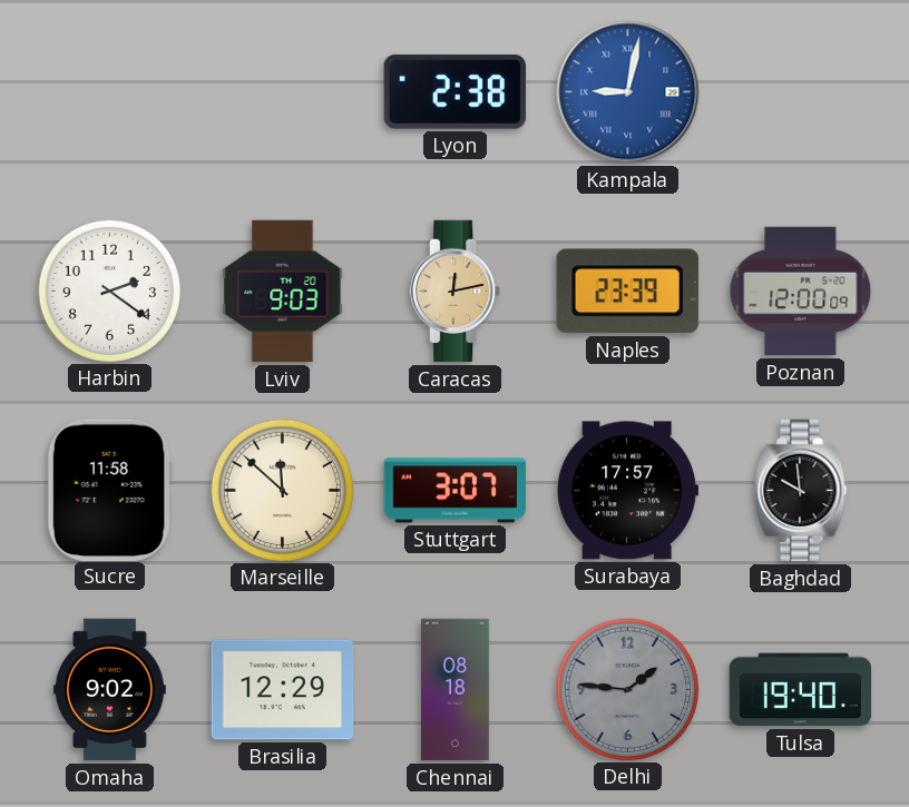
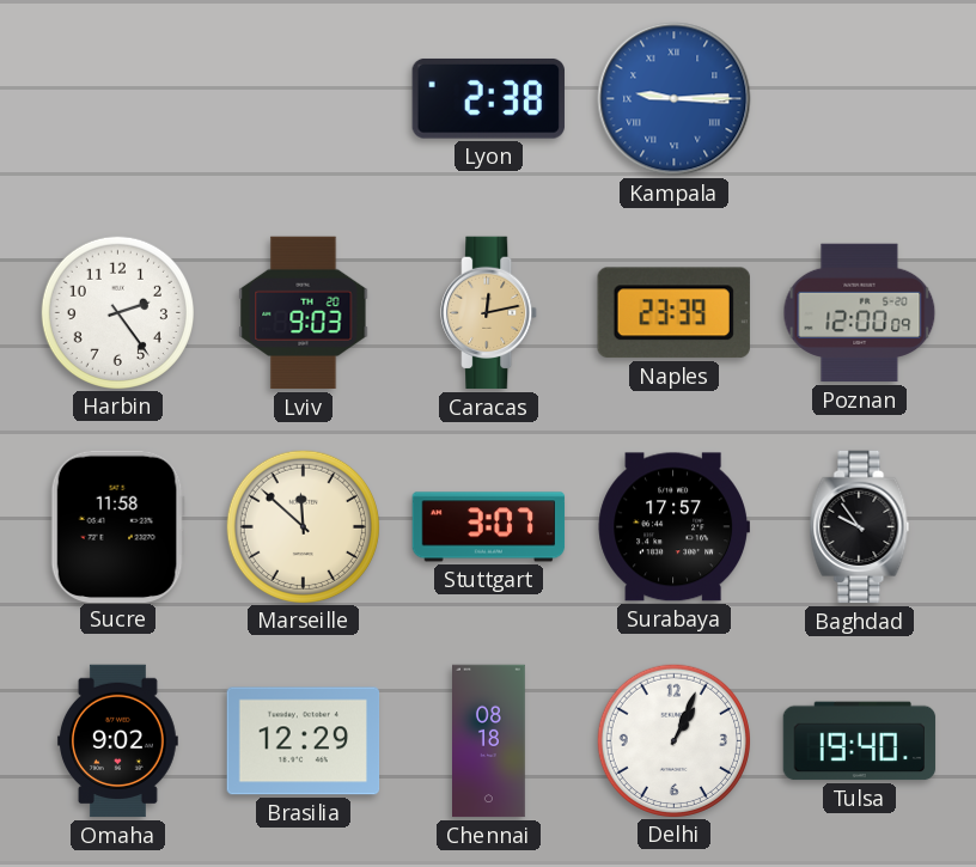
Kampala: 9:02 -> 9:15
Harbin: 2:21 -> 2:24
Baghdad: 9:59 -> 9:54
Delhi: 1:46 -> 1:04
Delhi dial: grey -> white
